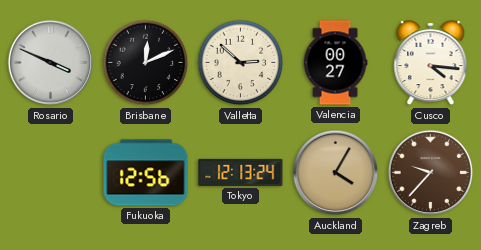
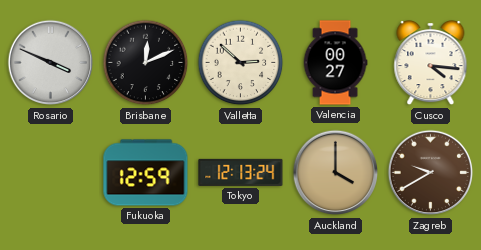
Fukuoka: 12:56 -> 12:59
Auckland: 4:05 -> 4:00
Zagreb: 9:37 -> 9:40
